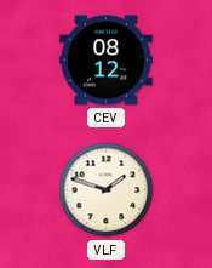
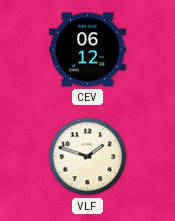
CEV: 08:12 -> 06:12
